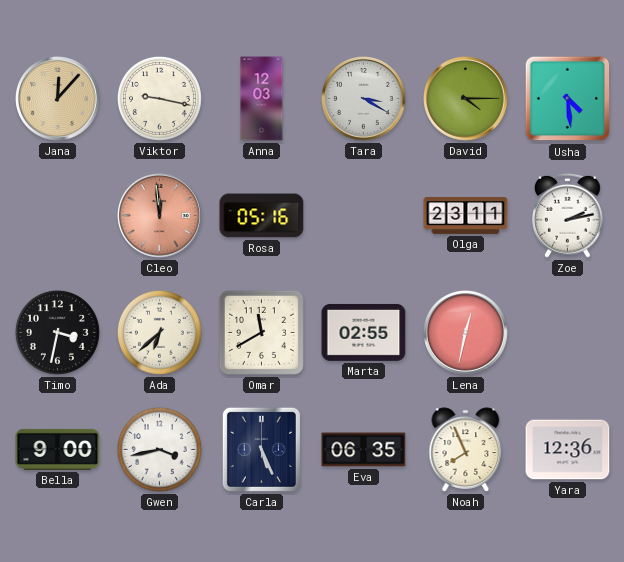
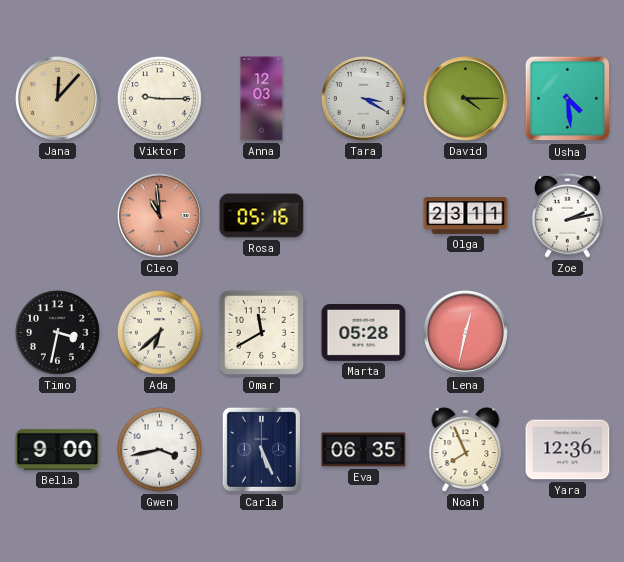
Viktor: 9:17 -> 9:15
Cleo: 11:59 -> 10:59
Marta: 02:55 -> 05:28
